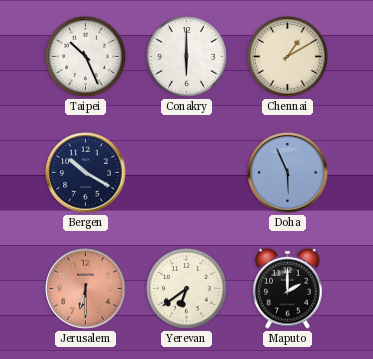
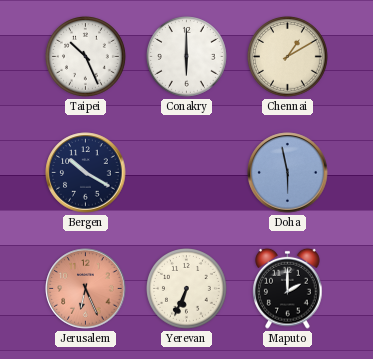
Doha: 5:56 -> 5:58
Jerusalem: 6:30 -> 6:26
Yerevan: 6:39 -> 6:34
